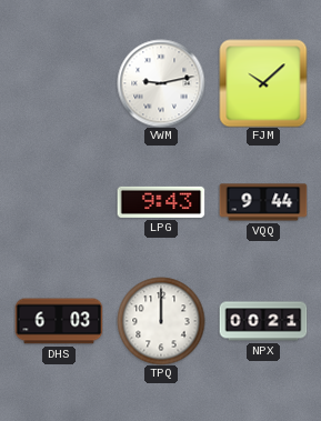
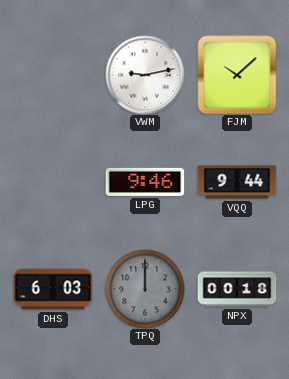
LPG: 9:43 -> 9:46
TPQ dial: white -> grey
NPX: 00:21 -> 00:18
